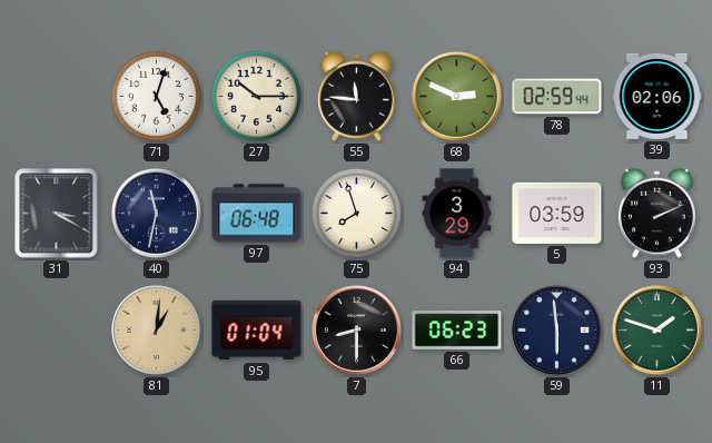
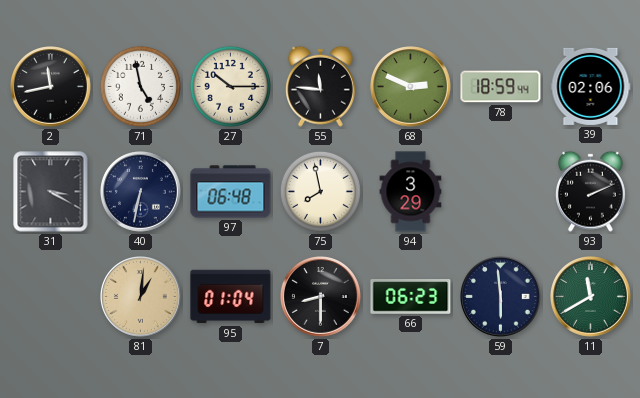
2: none -> 11:43
71: 5:03 -> 4:58
78: 02:59 -> 18:59
40: 11:32 -> 6:32
75: 7:57 -> 7:58
5: 03:59 -> none
11: 1:48 -> 11:40
